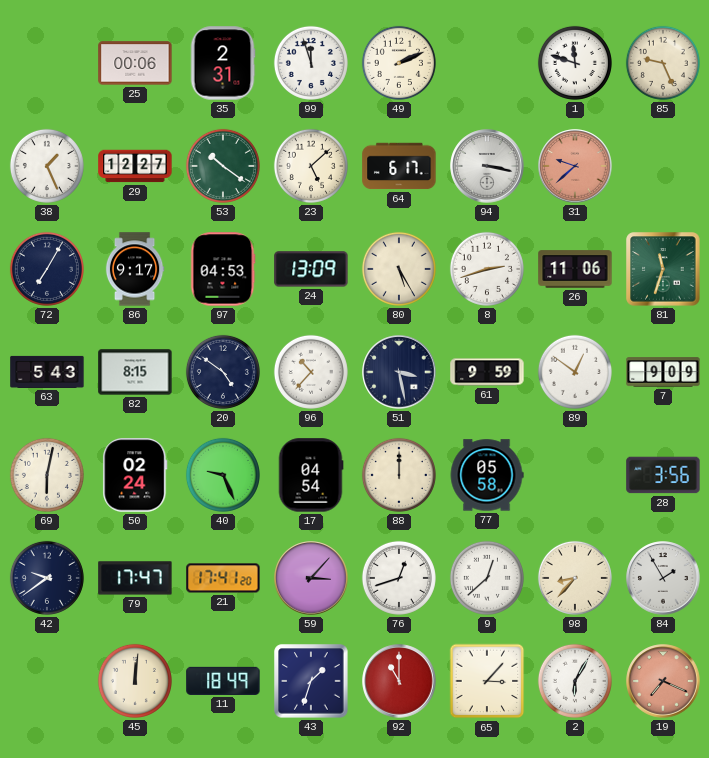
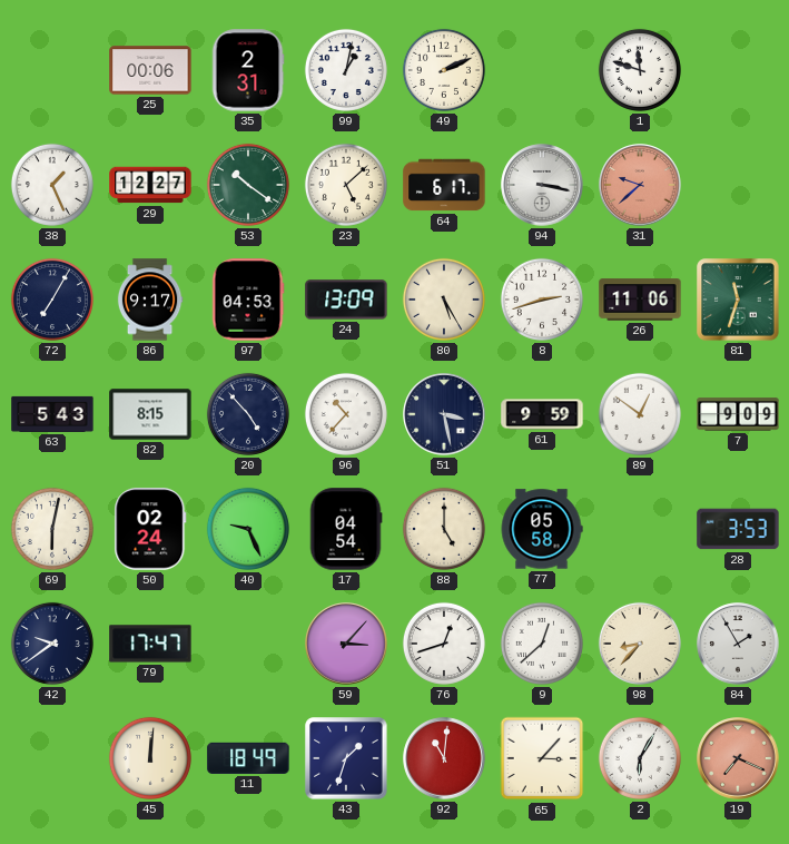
99: 11:57 -> 1:02
85: 9:26 -> none
20: 4:51 -> 4:53
88: 12:00 -> 5:00
28: 3:56 -> 3:53
21: 17:41 -> none
92: 11:00 -> 11:01
